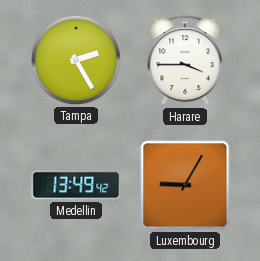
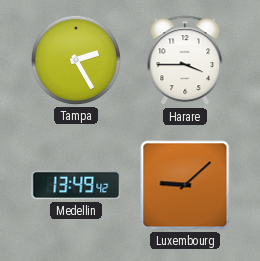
Luxembourg: 9:05 -> 9:08
